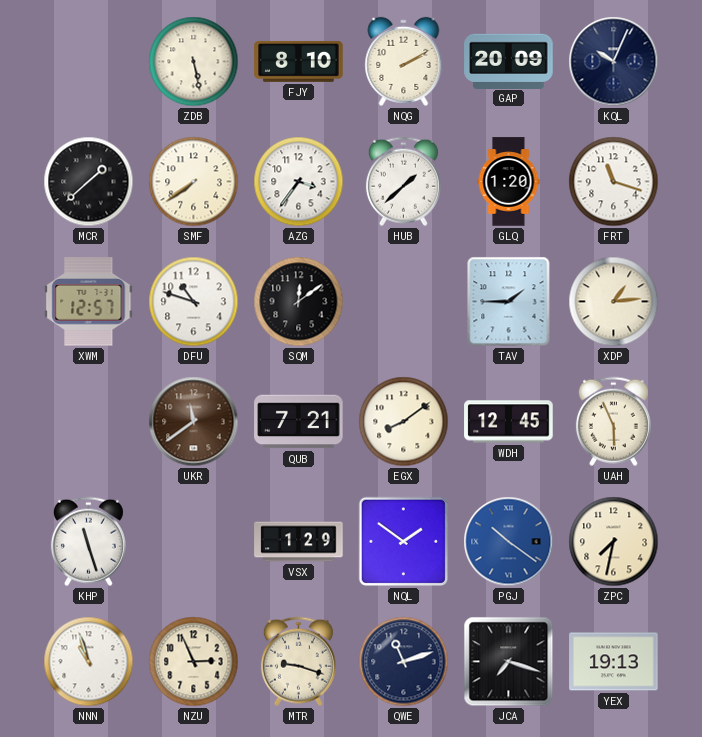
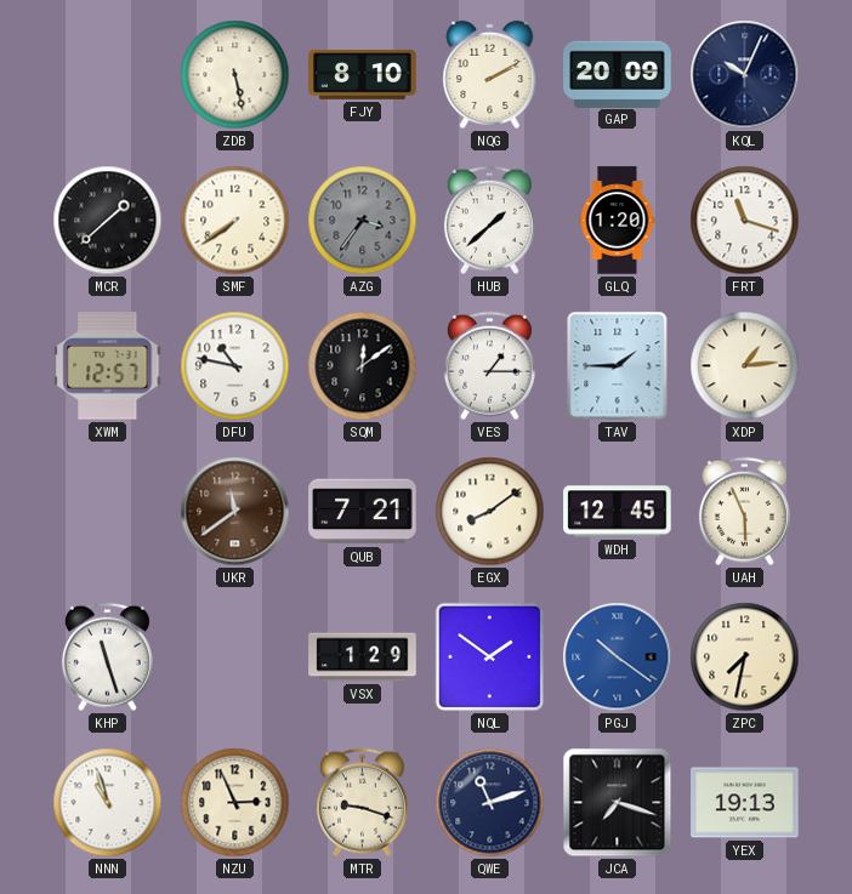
AZG dial: white -> grey
DFU: 10:48 -> 10:47
VES: none -> 1:15
